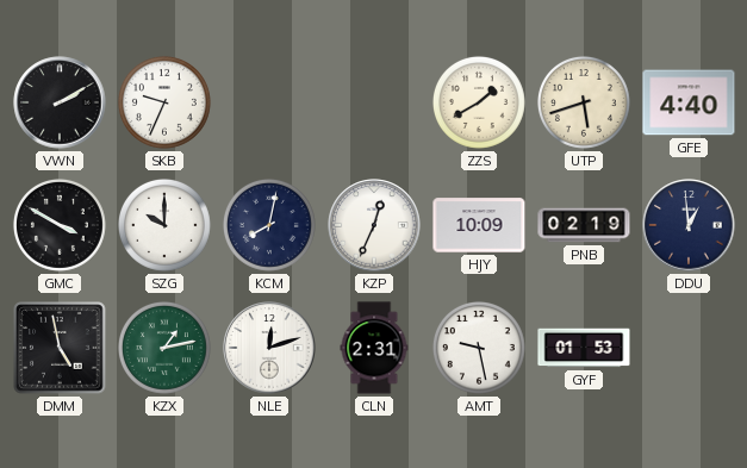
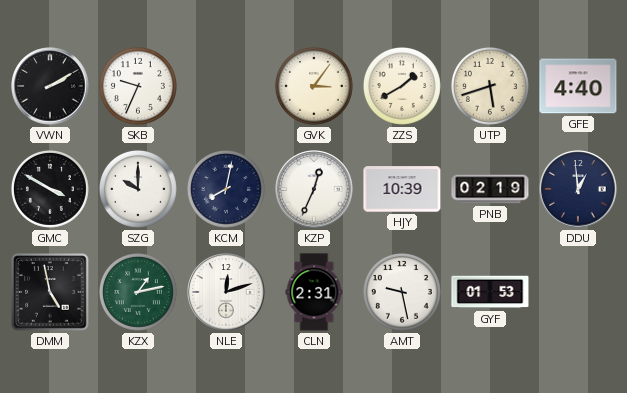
GVK: none -> 3:06
HJY: 10:09 -> 10:39
